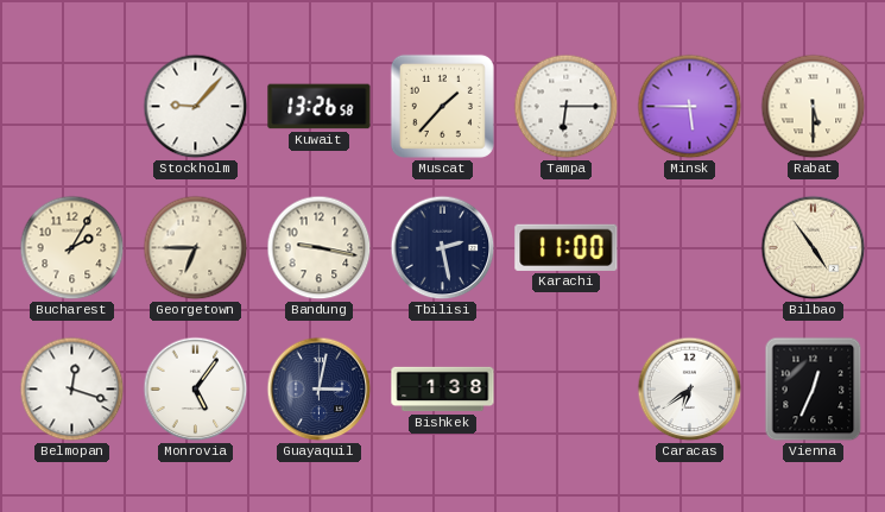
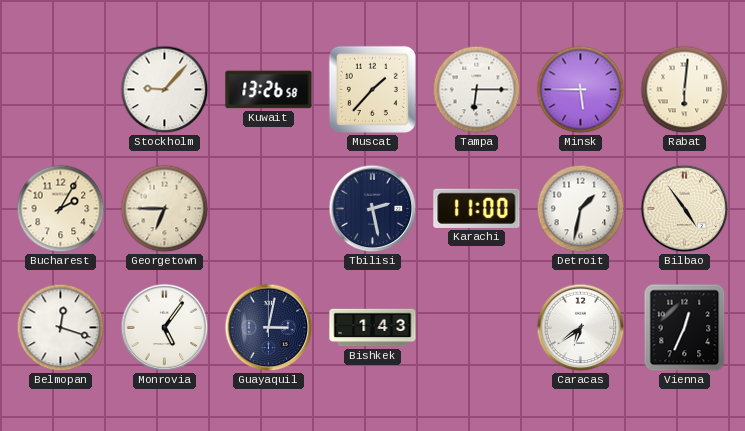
Rabat: 5:30 -> 6:01
Bandung: 9:17 -> none
Detroit: none -> 1:32
Bishkek: 1:38 -> 1:43
